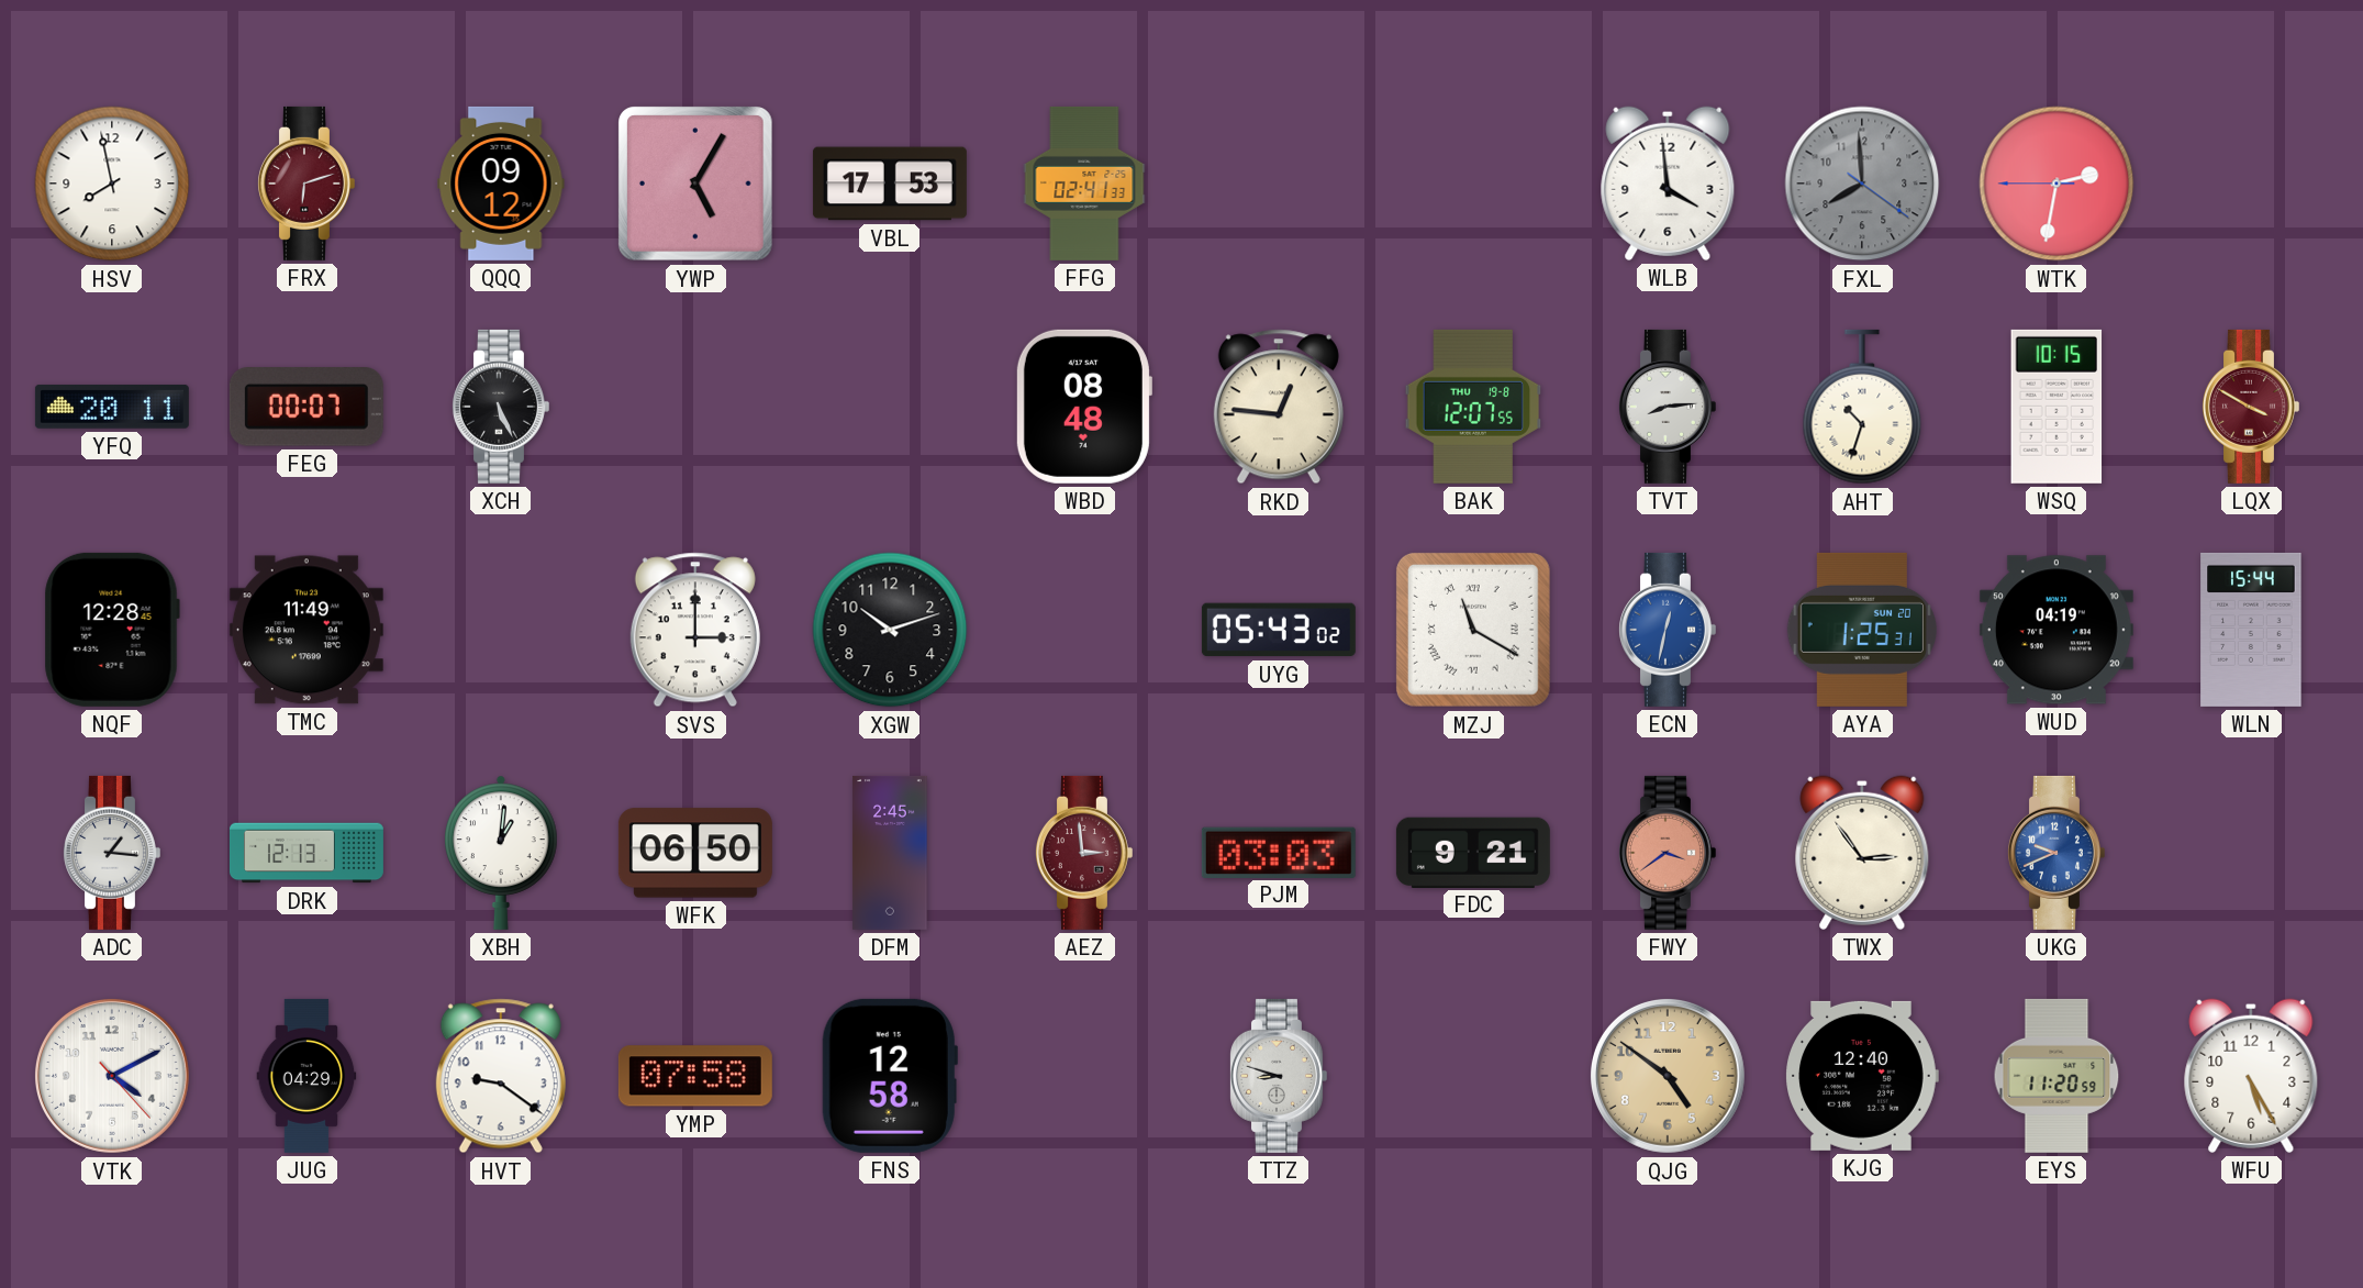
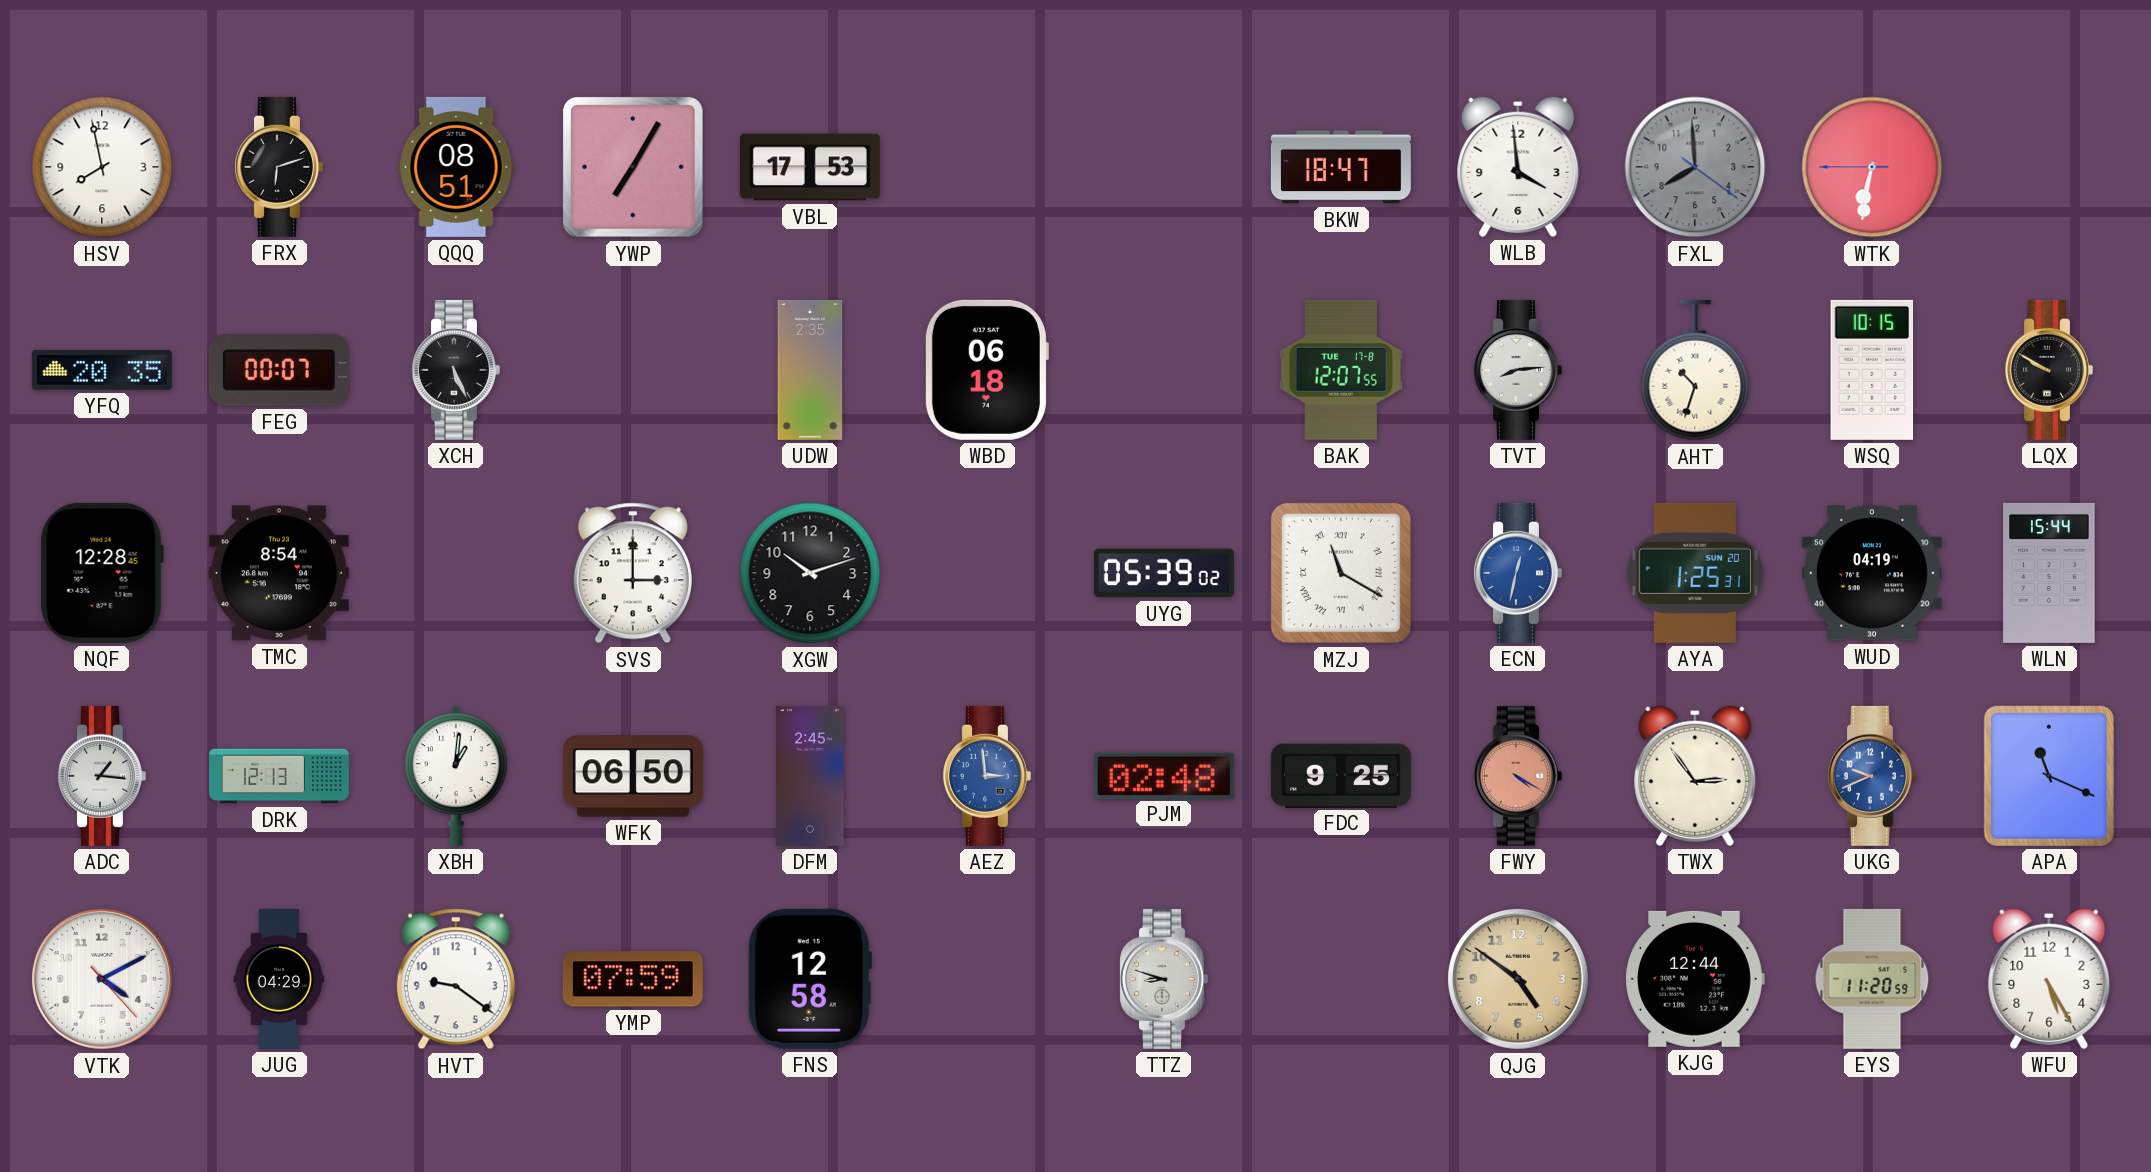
FRX dial: burgundy -> black
QQQ: 09:12 -> 08:51
YWP: 5:05 -> 7:05
FFG: 02:41 -> none
BKW: none -> 18:47
WTK: 2:31 -> 6:31
YFQ: 20:11 -> 20:35
UDW: none -> 2:35
WBD: 08:48 -> 06:18
RKD: 12:46 -> none
BAK date: THU 19-8 -> TUE 17-8
LQX: 3:50 -> 9:50
LQX dial: burgundy -> black
TMC: 11:49 -> 8:54
UYG: 05:43 -> 05:39
AEZ dial: burgundy -> blue
PJM: 03:03 -> 02:48
FDC: 9:21 -> 9:25
FWY: 3:39 -> 4:20
APA: none -> 11:19
YMP: 07:58 -> 07:59
KJG: 12:40 -> 12:44
